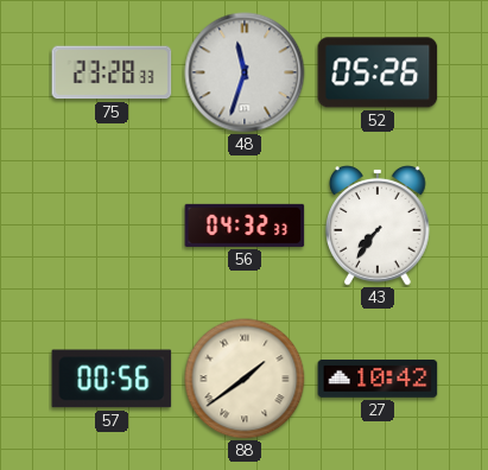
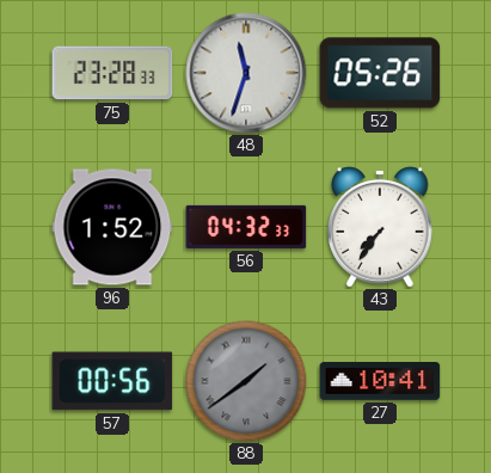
96: none -> 1:52
88 dial: cream -> grey
27: 10:42 -> 10:41
